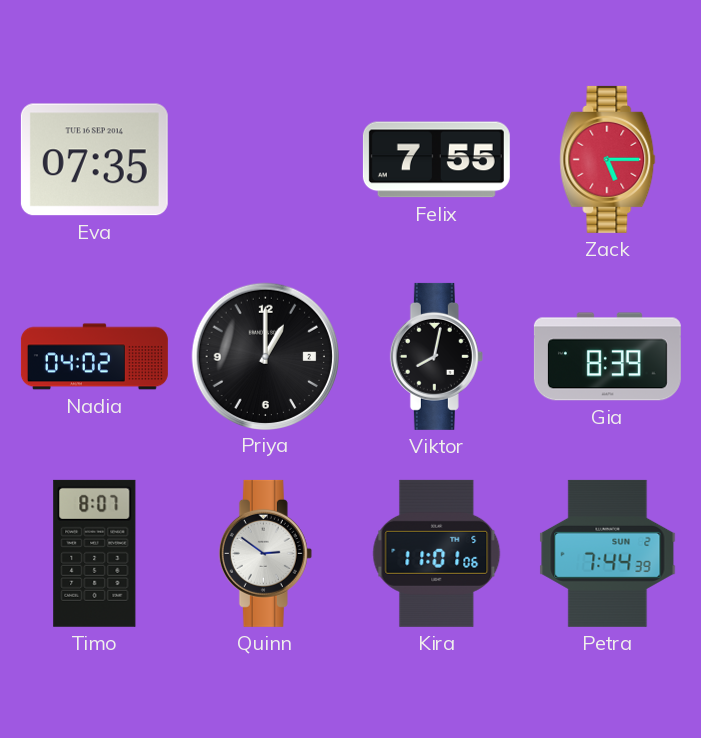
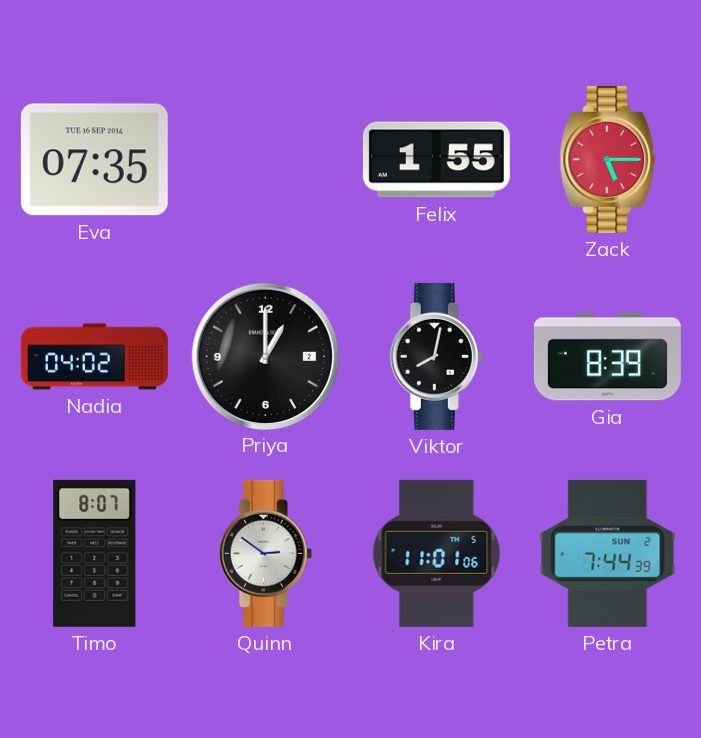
Felix: 7:55 -> 1:55
